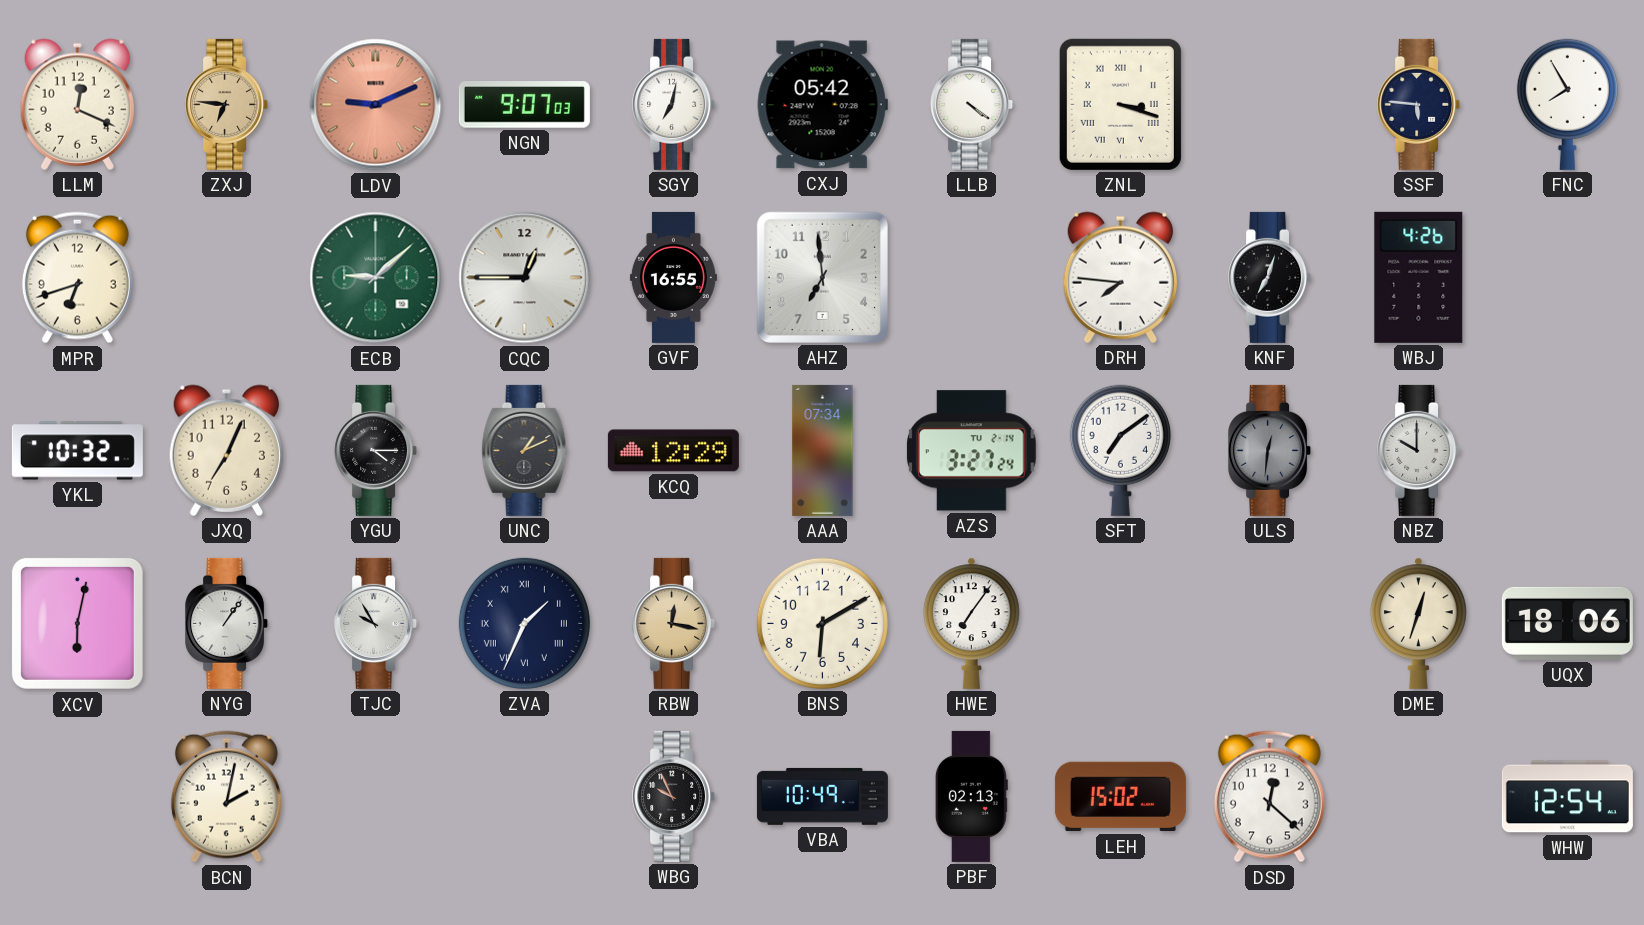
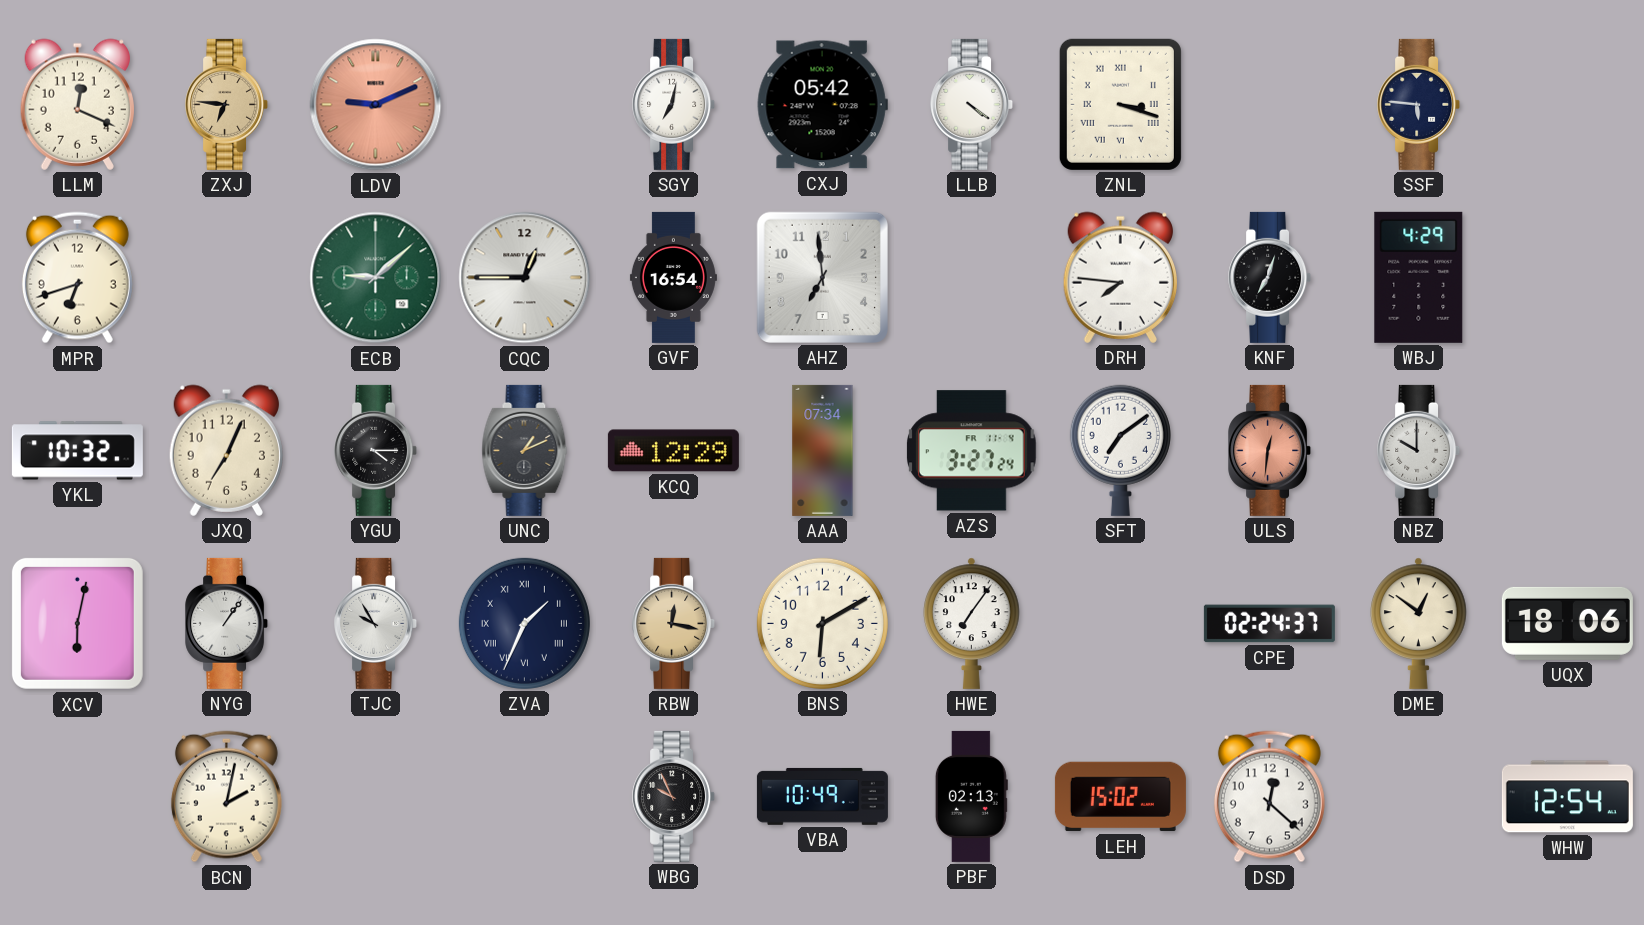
NGN: 9:07 -> none
FNC: 7:55 -> none
GVF: 16:55 -> 16:54
WBJ: 4:26 -> 4:29
AZS date: TU 2-14 -> FR 11-4
ULS dial: grey -> salmon
CPE: none -> 02:24
DME: 12:33 -> 12:51
